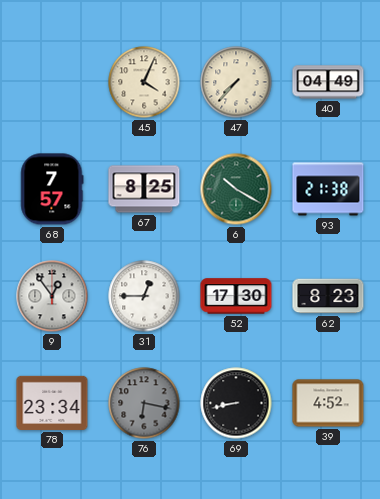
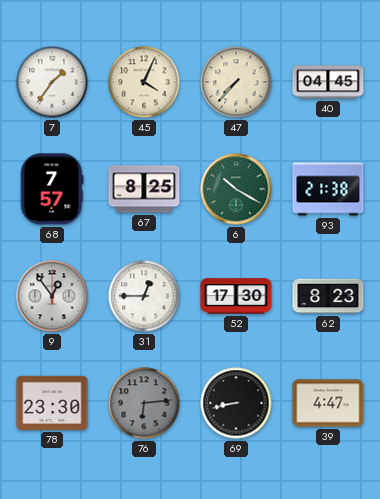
7: none -> 1:36
40: 04:49 -> 04:45
78: 23:34 -> 23:30
76: 6:17 -> 6:14
39: 4:52 -> 4:47
